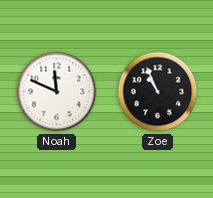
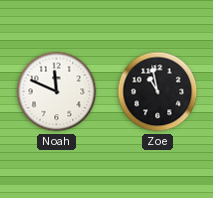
Zoe: 10:56 -> 10:58
